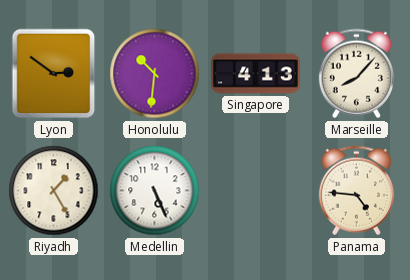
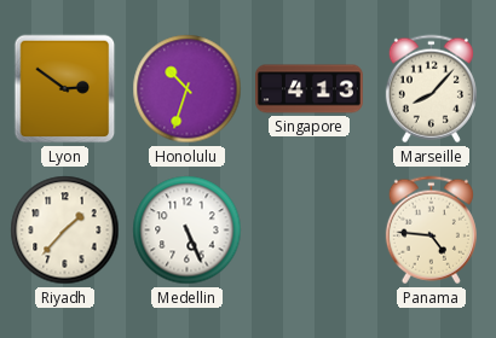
Honolulu: 10:31 -> 10:33
Riyadh: 1:25 -> 1:37
